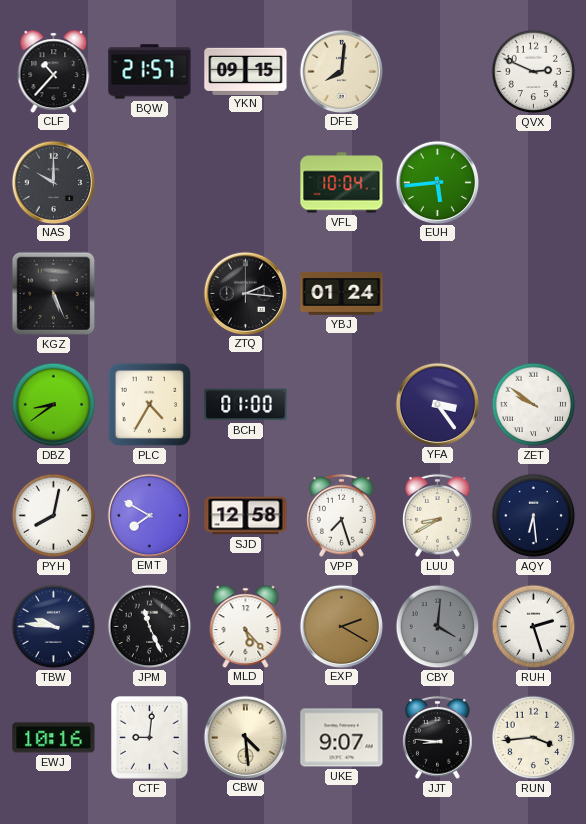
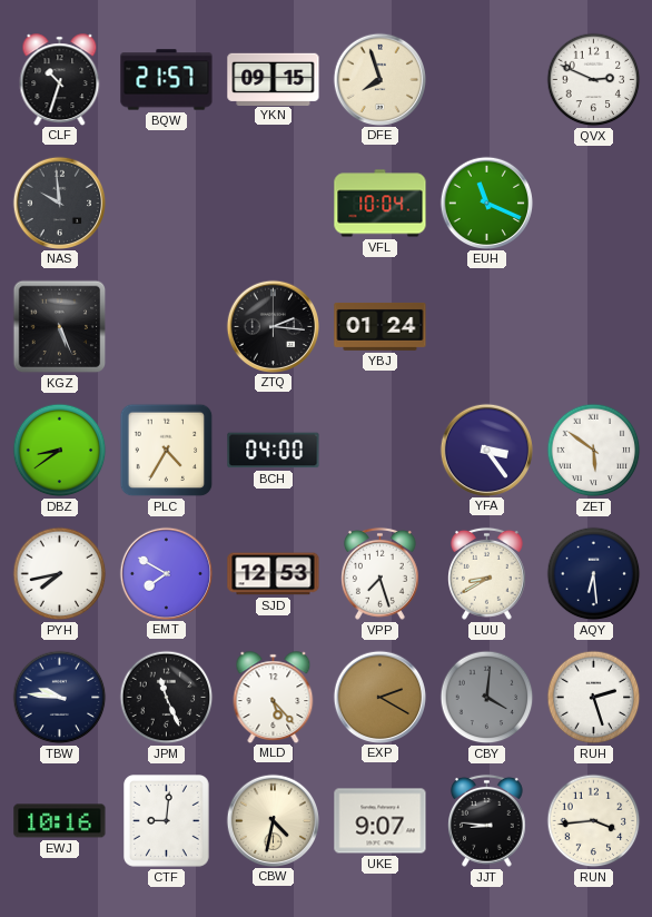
CLF: 10:37 -> 10:33
DFE: 8:01 -> 7:57
NAS: 10:00 -> 9:59
EUH: 5:44 -> 11:19
BCH: 01:00 -> 04:00
ZET: 9:51 -> 5:51
PYH: 8:02 -> 7:43
SJD: 12:58 -> 12:53
CBW: 4:29 -> 4:32
